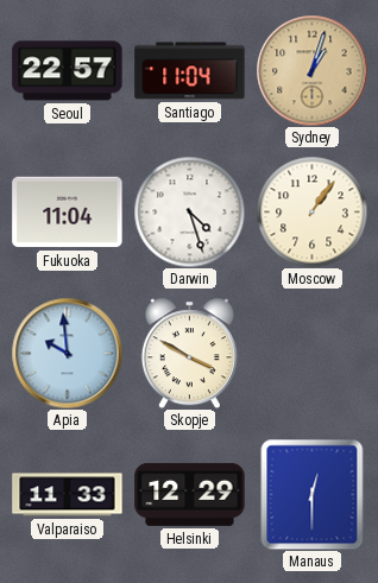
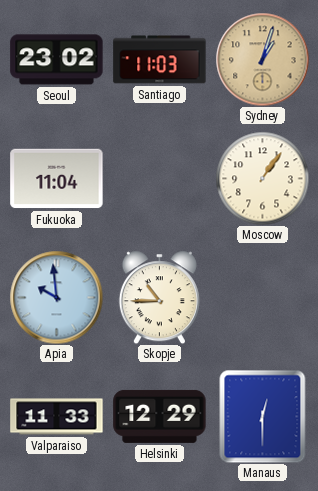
Seoul: 22:57 -> 23:02
Santiago: 11:04 -> 11:03
Darwin: 4:27 -> none
Skopje: 3:50 -> 10:45
